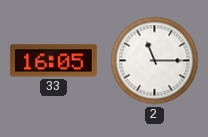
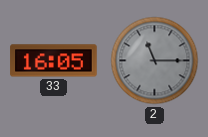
2 dial: white -> grey
